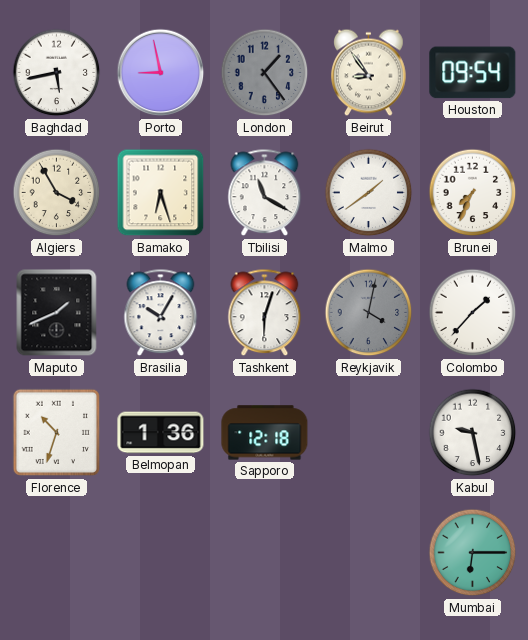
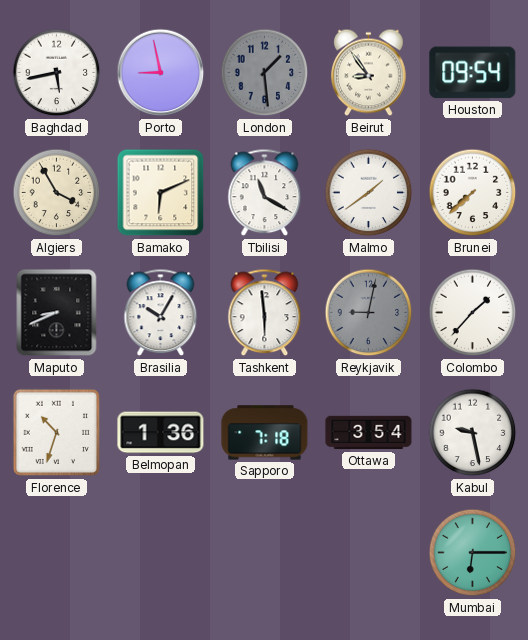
London: 1:24 -> 1:29
Bamako: 6:27 -> 6:11
Brunei: 7:34 -> 7:38
Maputo: 1:41 -> 8:41
Tashkent: 6:03 -> 5:59
Reykjavik: 4:02 -> 9:02
Sapporo: 12:18 -> 7:18
Ottawa: none -> 3:54
